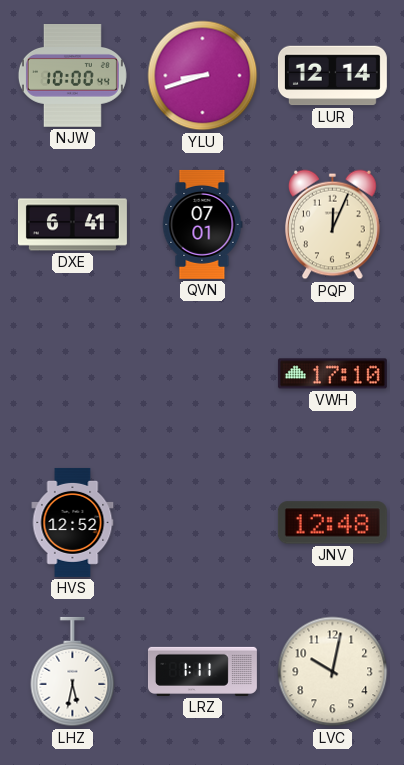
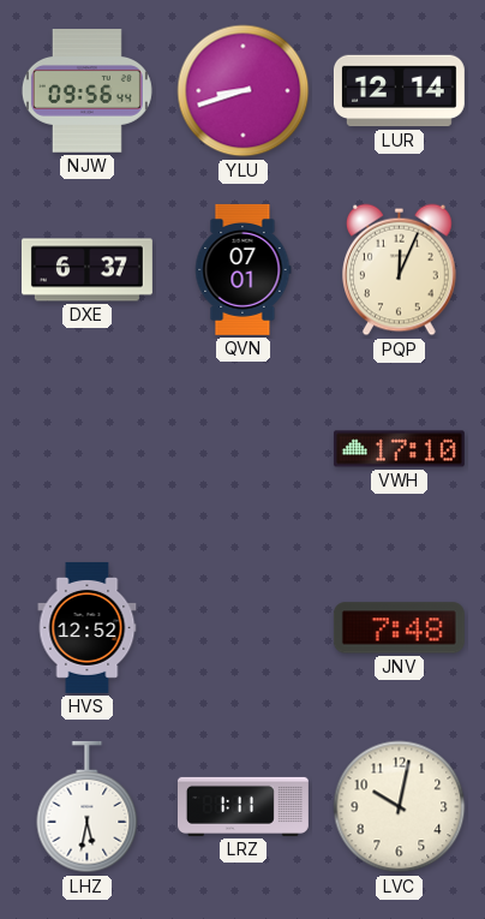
NJW: 10:00 -> 09:56
DXE: 6:41 -> 6:37
JNV: 12:48 -> 7:48
